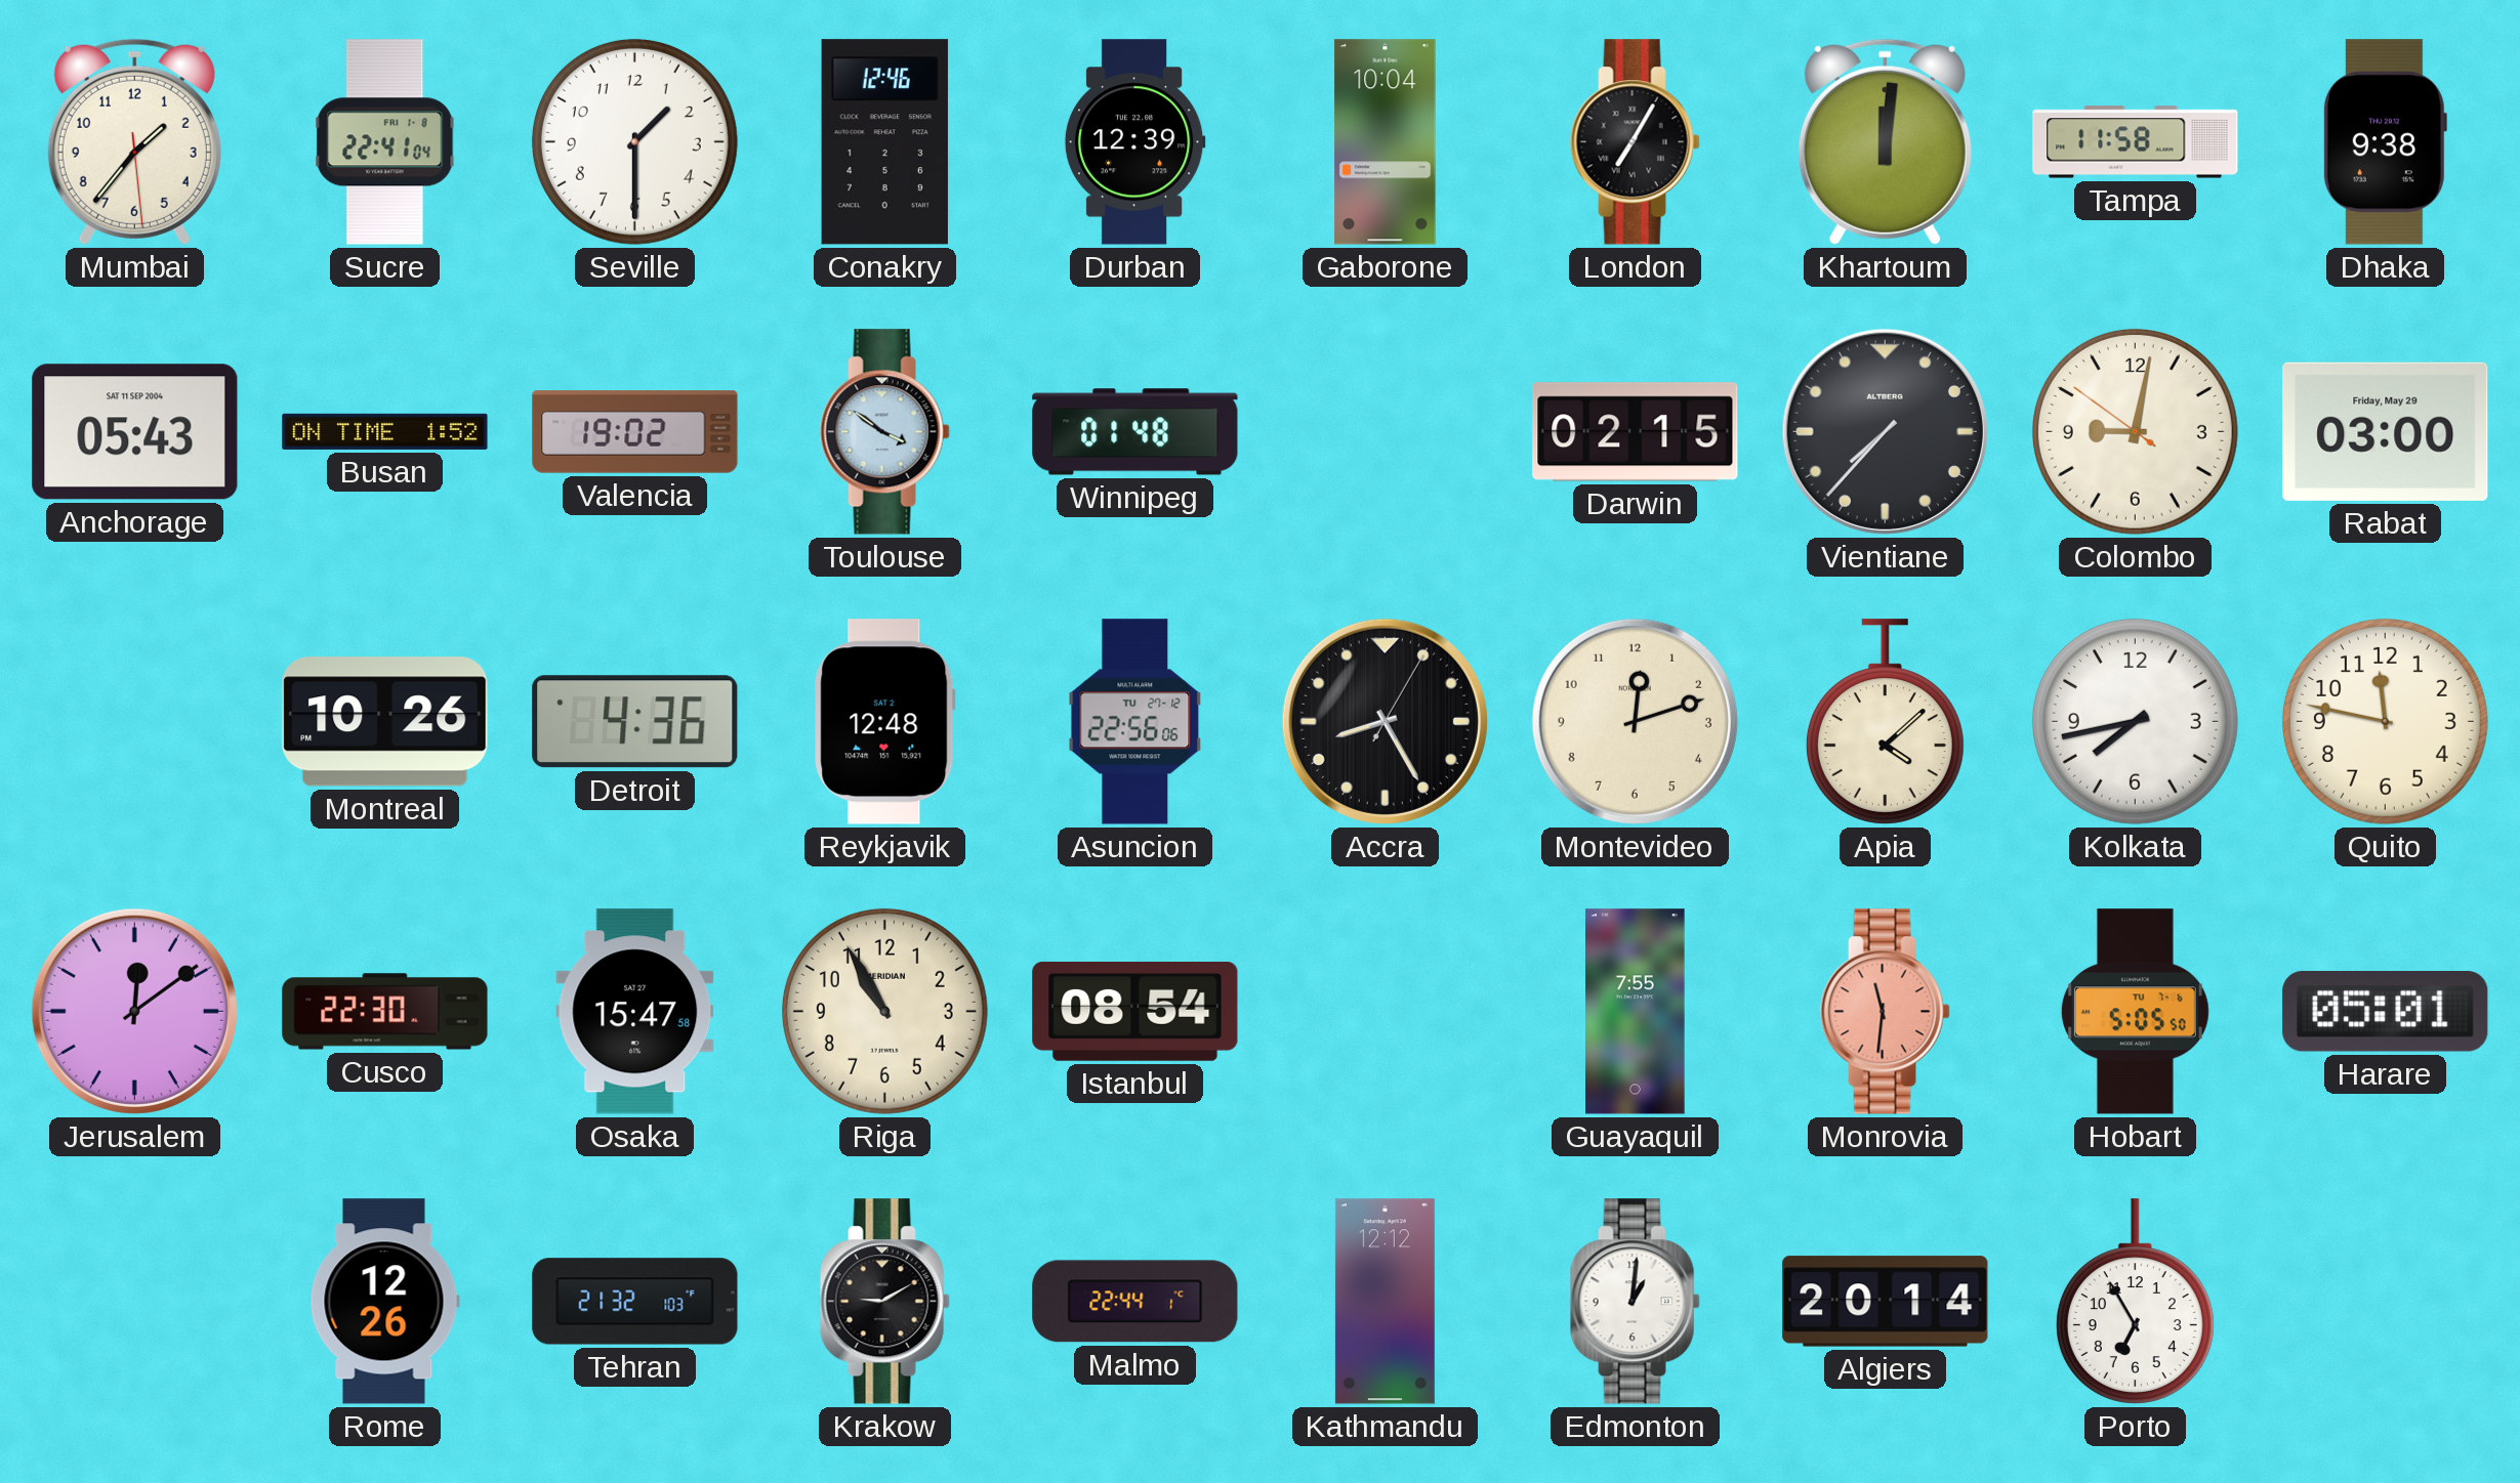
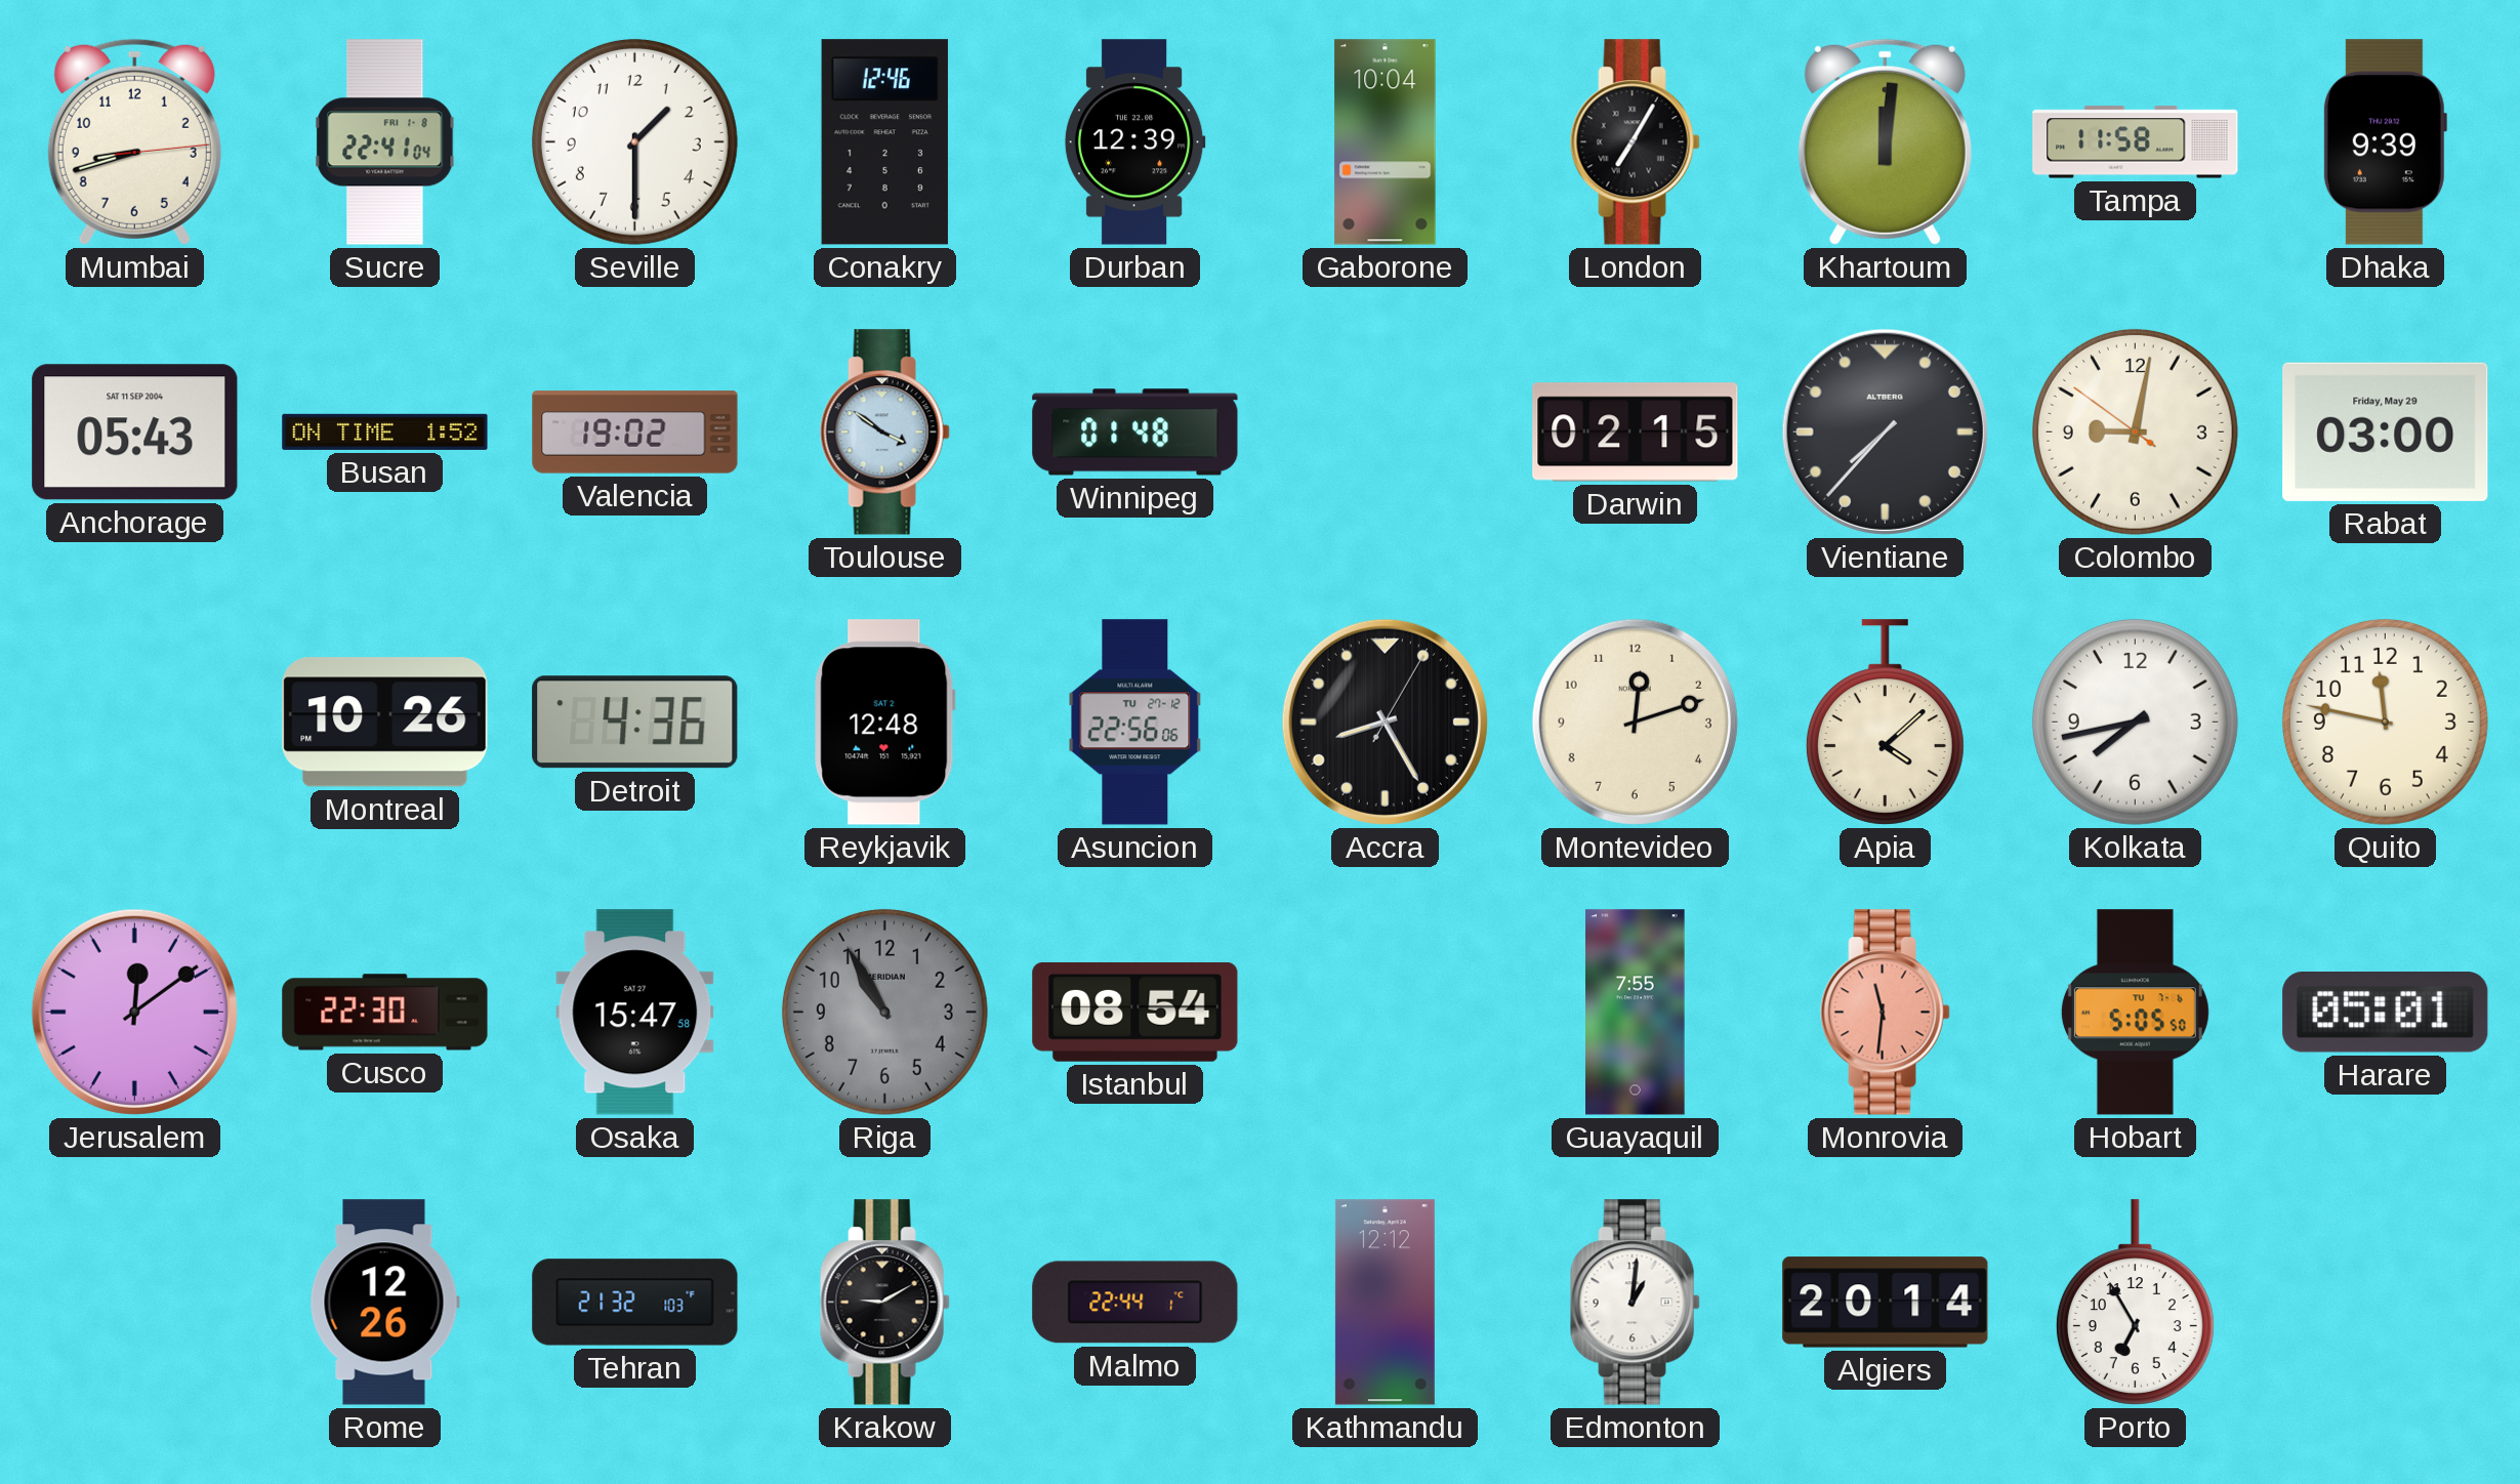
Mumbai: 1:36 -> 8:42
Dhaka: 9:38 -> 9:39
Riga dial: cream -> grey
